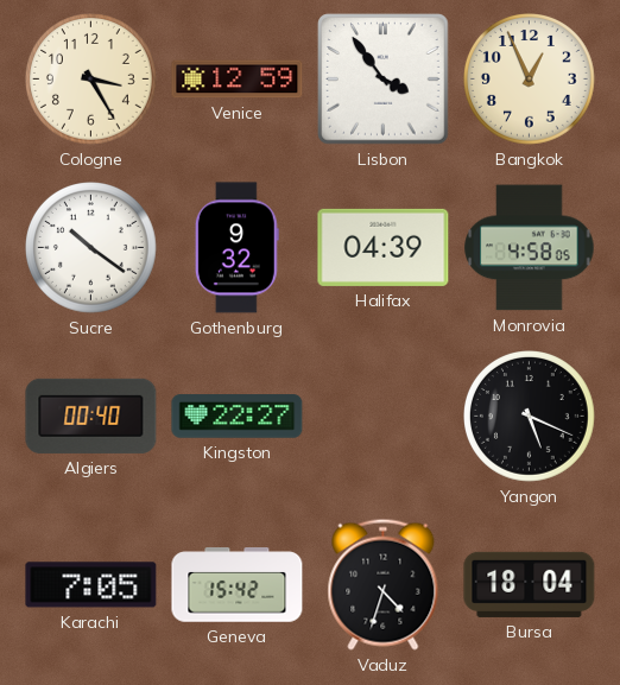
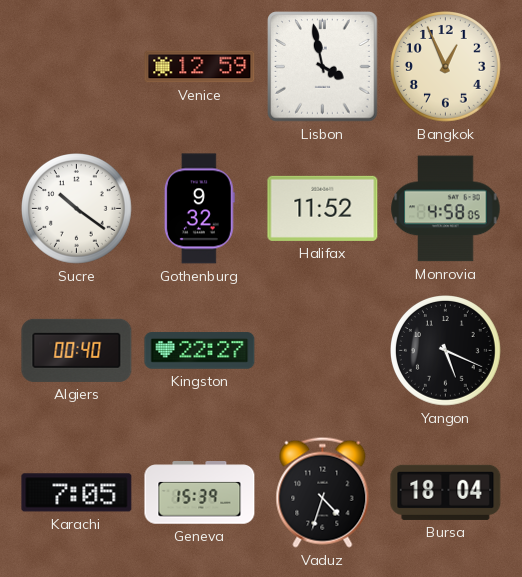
Cologne: 3:25 -> none
Lisbon: 3:54 -> 3:58
Halifax: 04:39 -> 11:52
Geneva: 15:42 -> 15:39
